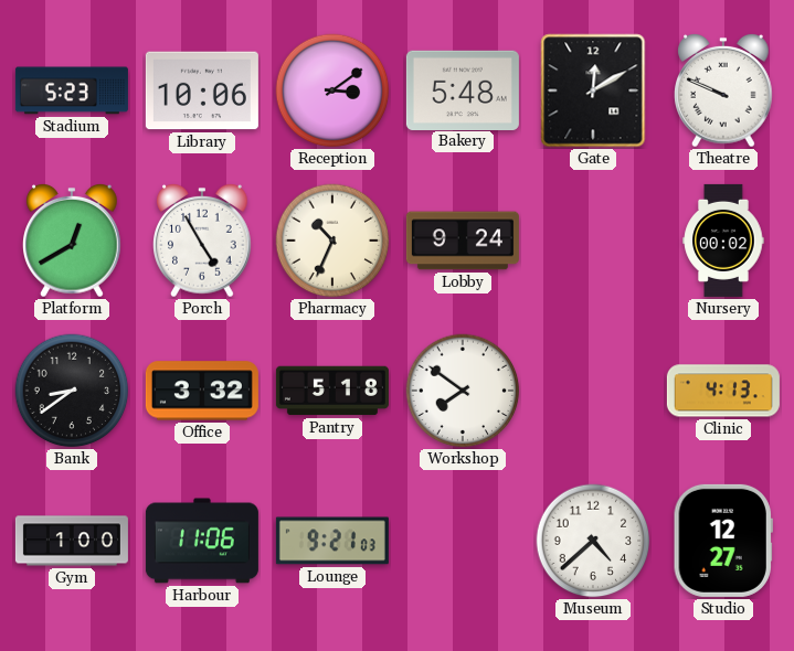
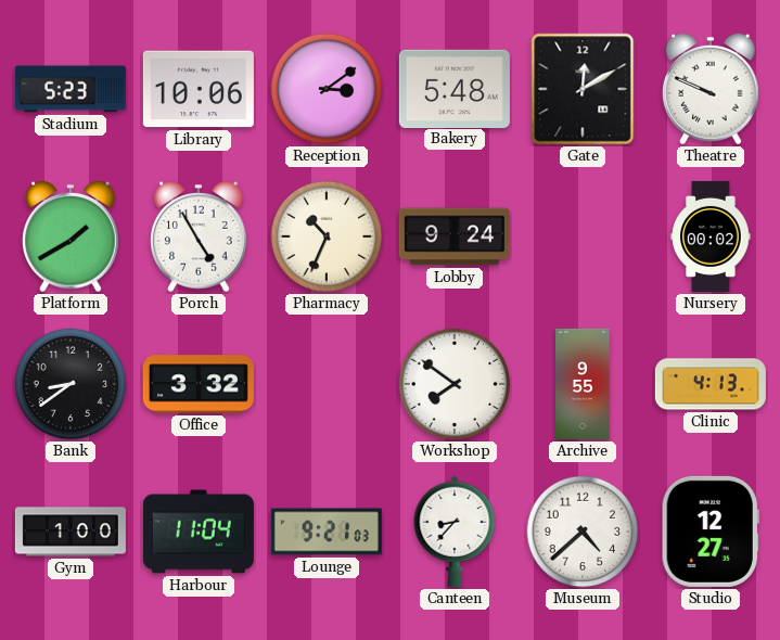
Platform: 12:40 -> 1:40
Pantry: 5:18 -> none
Archive: none -> 9:55
Harbour: 11:06 -> 11:04
Canteen: none -> 8:37
